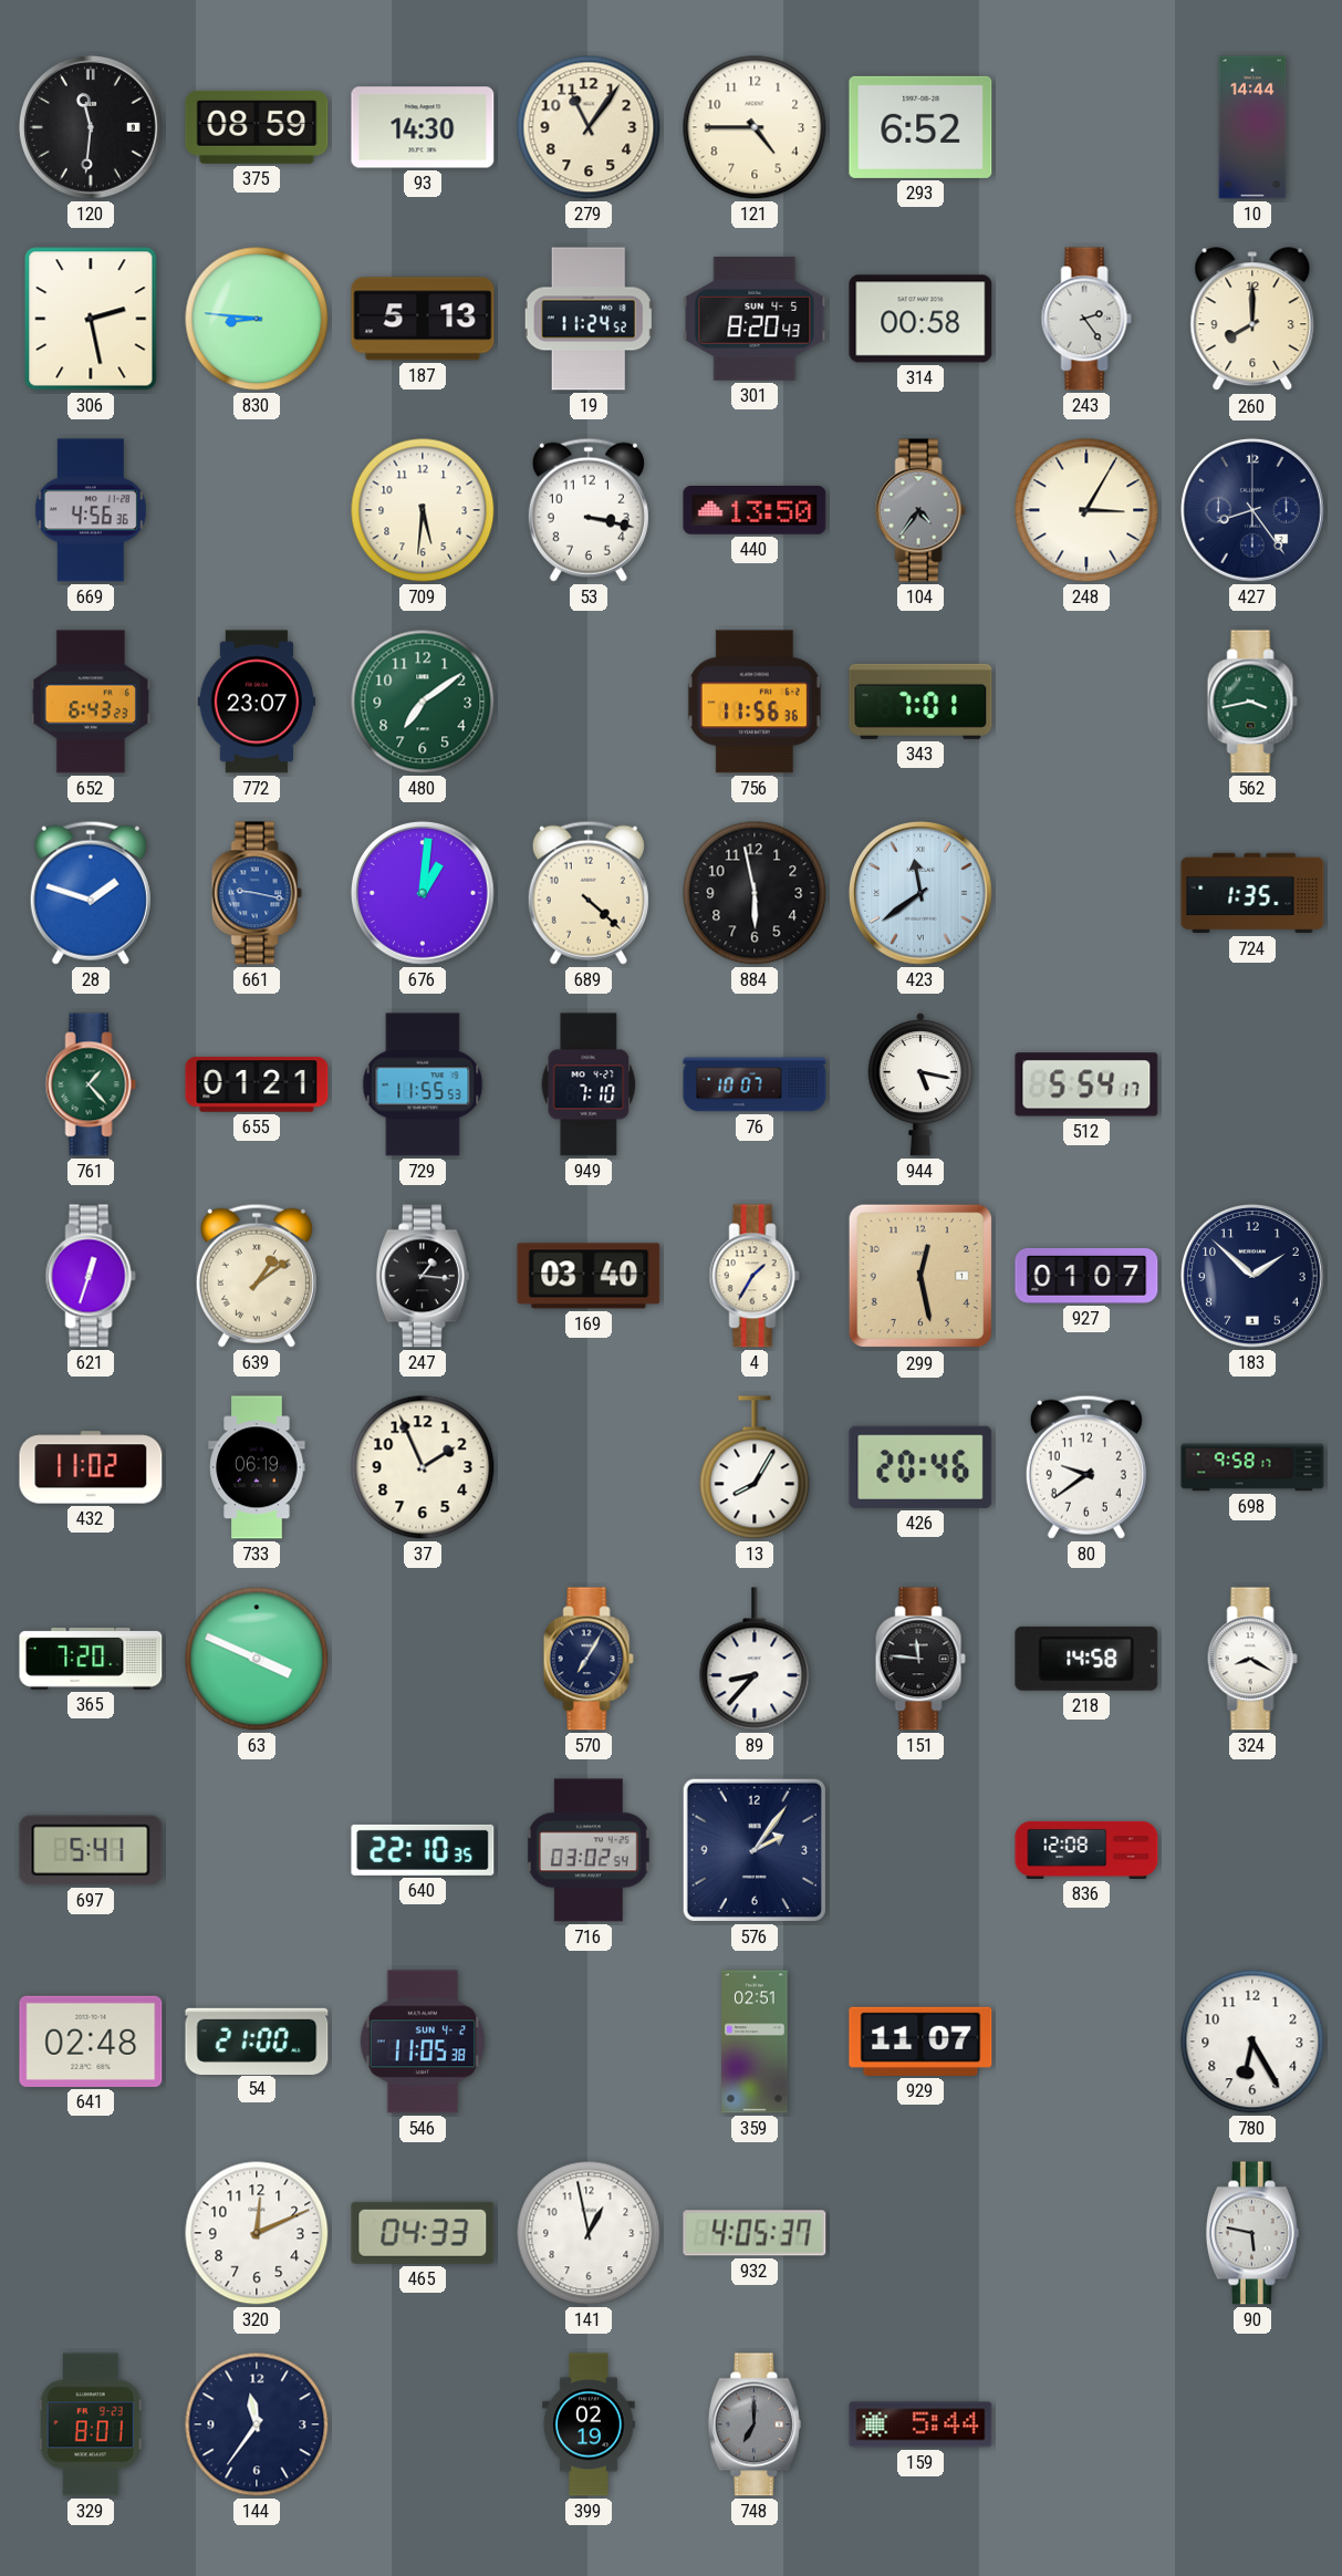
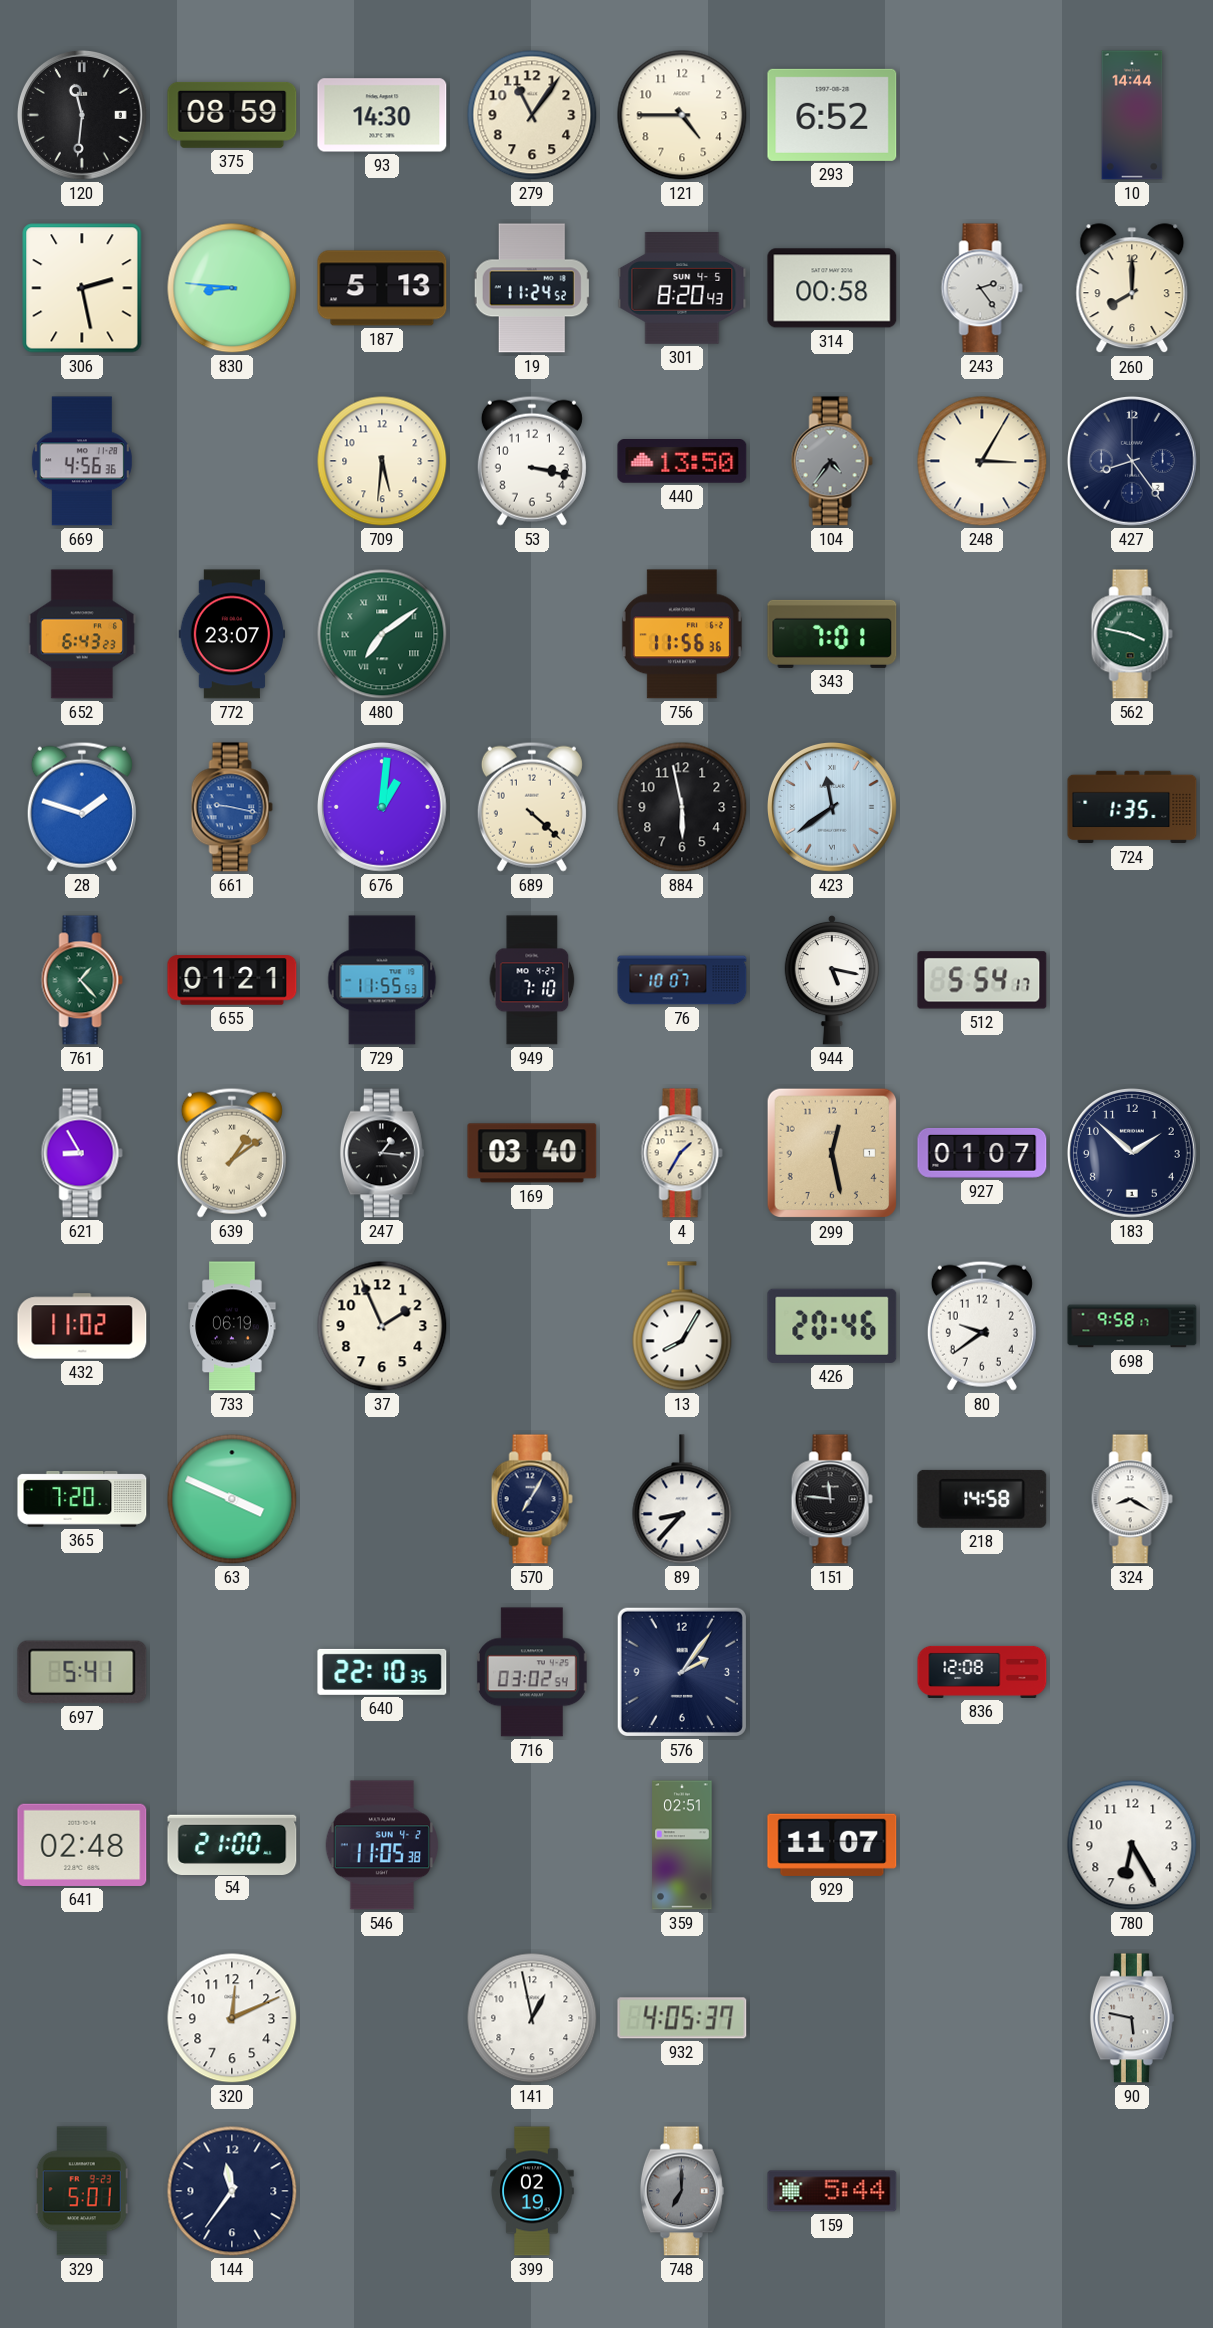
480 numerals: Arabic -> Roman
562: 3:43 -> 3:47
621: 12:33 -> 8:55
465: 04:33 -> none
329: 8:01 -> 5:01
